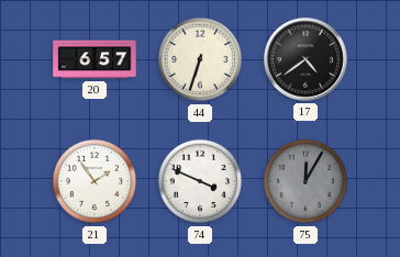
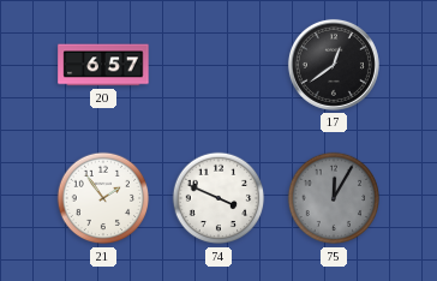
44: 6:33 -> none
17: 4:39 -> 12:39
